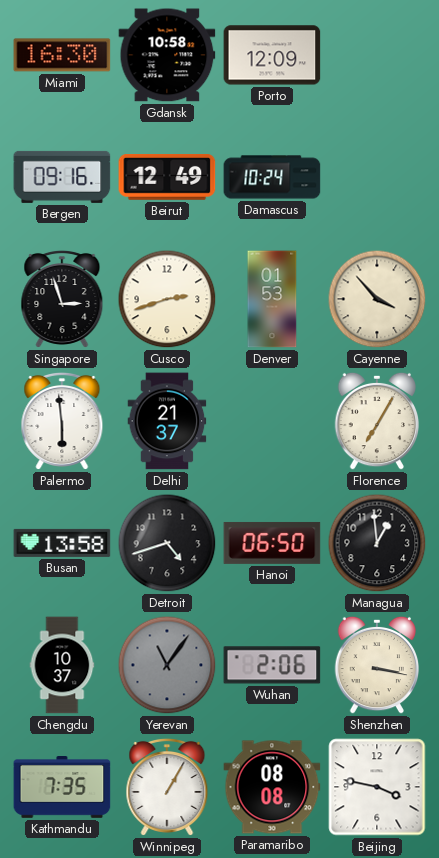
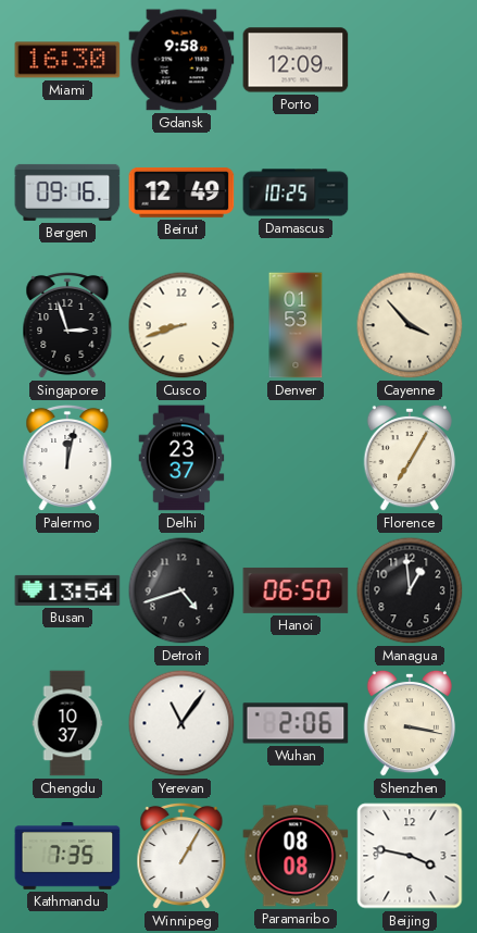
Gdansk: 10:58 -> 9:58
Damascus: 10:24 -> 10:25
Cusco: 2:42 -> 8:42
Palermo: 5:59 -> 12:02
Delhi: 21:37 -> 23:37
Busan: 13:58 -> 13:54
Yerevan dial: grey -> white
